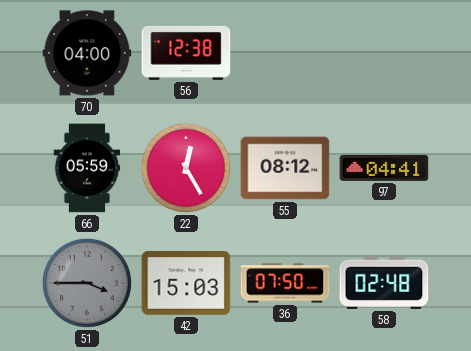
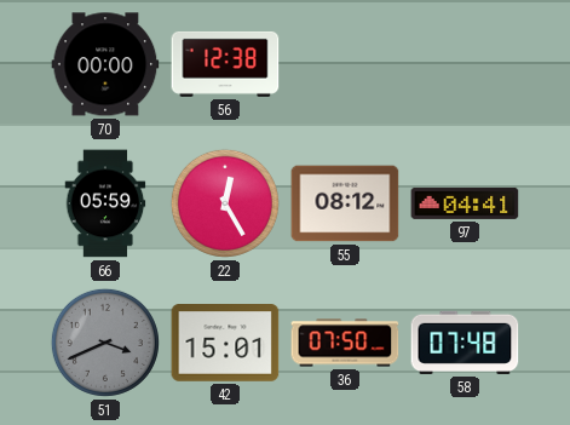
70: 04:00 -> 00:00
51: 3:45 -> 3:41
42: 15:03 -> 15:01
58: 02:48 -> 07:48
